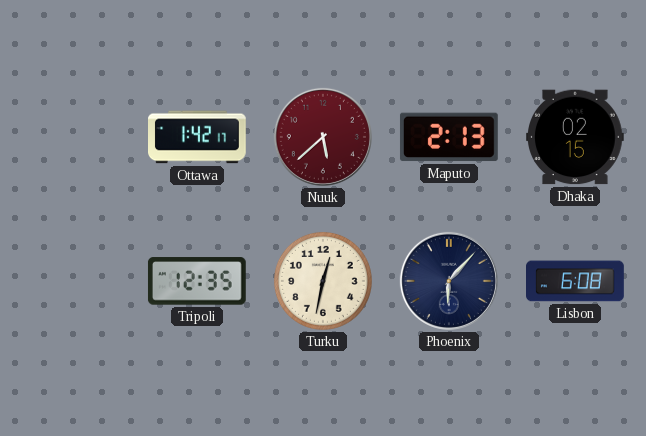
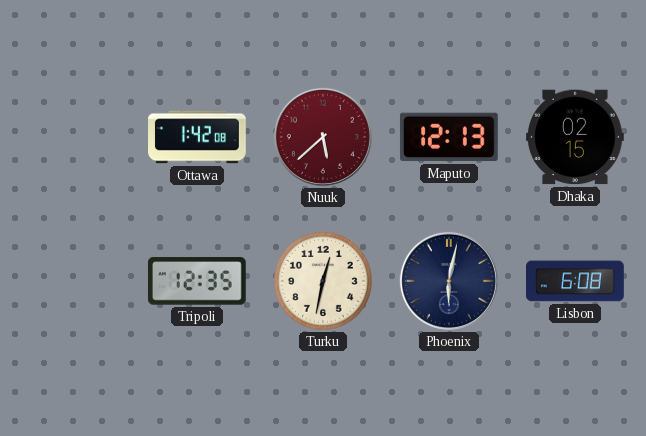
Ottawa: 1:42:17 -> 1:42:08
Maputo: 2:13 -> 12:13
Phoenix: 6:07 -> 6:02
